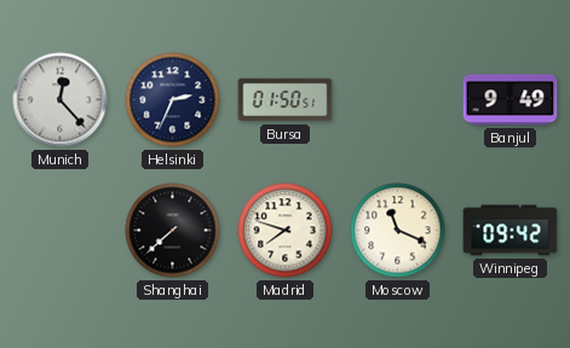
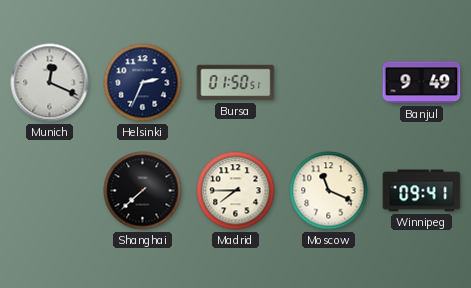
Munich: 12:23 -> 12:19
Madrid: 7:48 -> 7:45
Winnipeg: 09:42 -> 09:41
